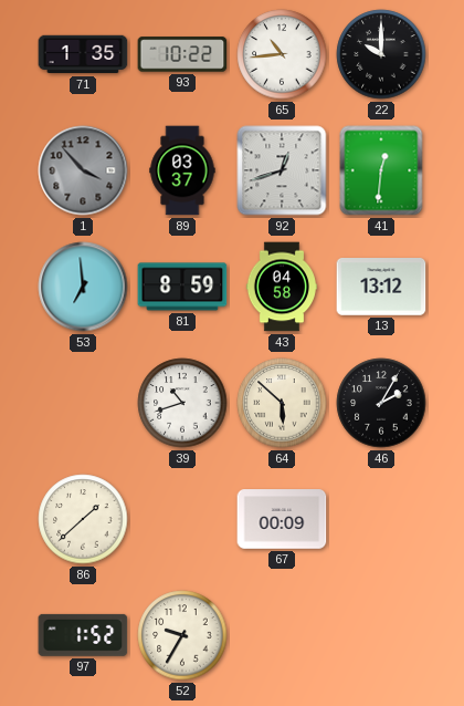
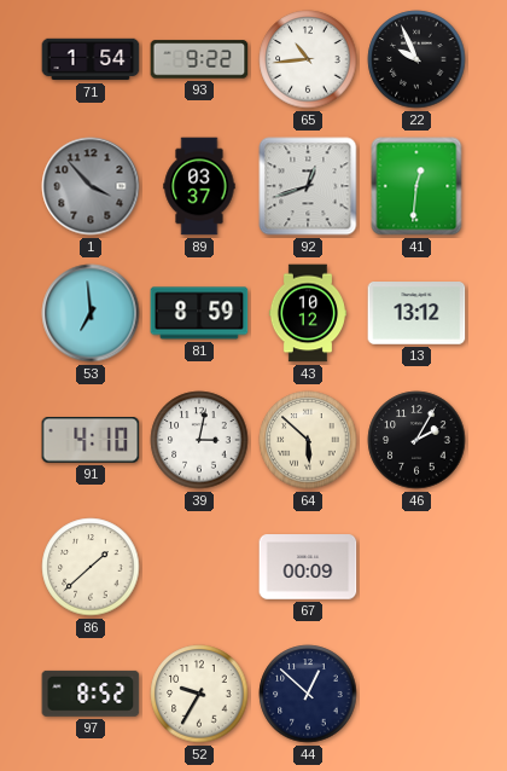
71: 1:35 -> 1:54
93: 10:22 -> 9:22
22: 10:00 -> 9:56
43: 04:58 -> 10:12
91: none -> 4:10
39: 10:42 -> 3:02
97: 1:52 -> 8:52
44: none -> 12:52
